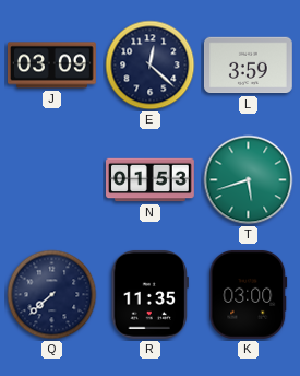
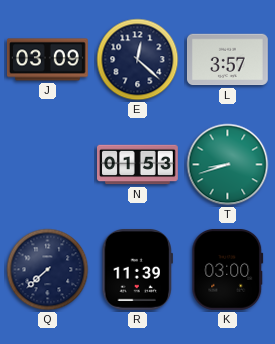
L: 3:59 -> 3:57
T: 5:42 -> 8:42
R: 11:35 -> 11:39
